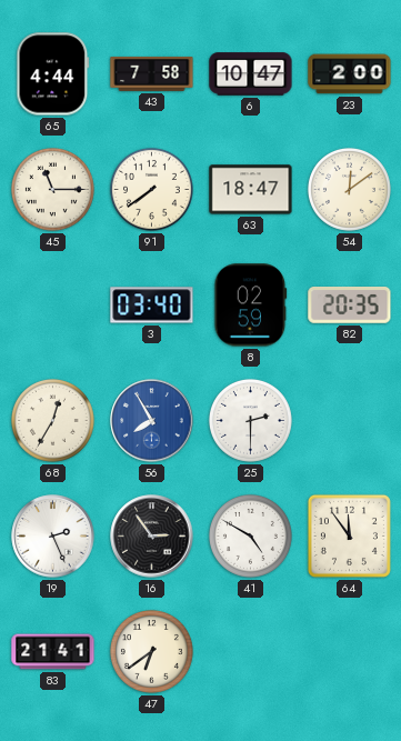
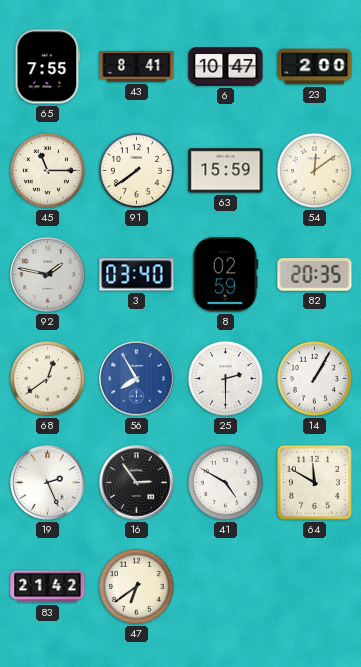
65: 4:44 -> 7:55
43: 7:58 -> 8:41
63: 18:47 -> 15:59
92: none -> 1:47
68: 12:35 -> 12:39
14: none -> 1:05
64: 11:54 -> 11:50
83: 21:41 -> 21:42
